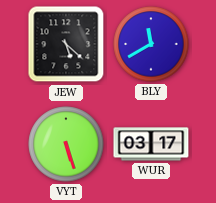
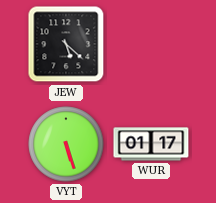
BLY: 11:40 -> none
WUR: 03:17 -> 01:17
